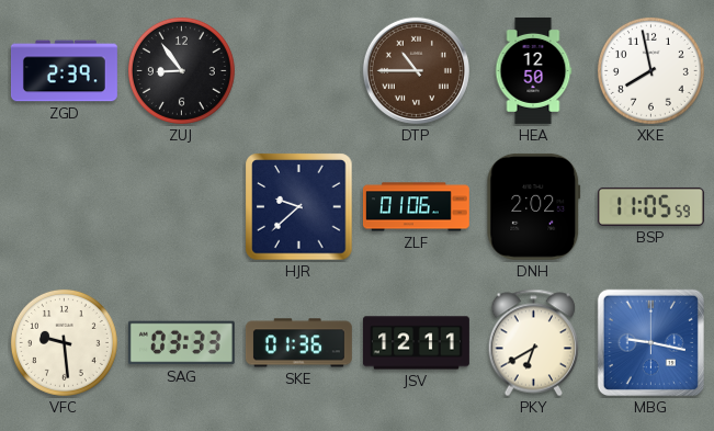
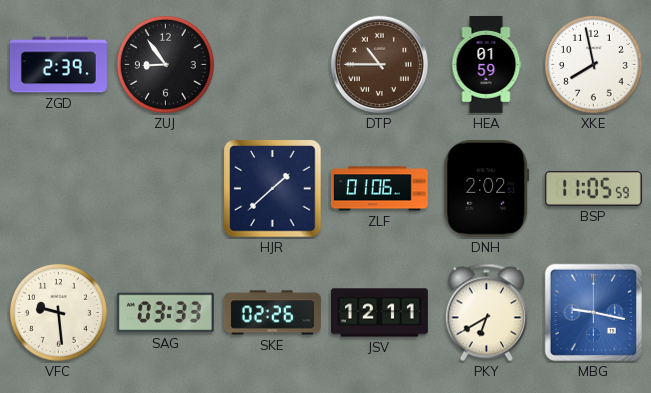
HEA: 12:50 -> 01:59
HJR: 9:38 -> 1:38
SKE: 01:36 -> 02:26
